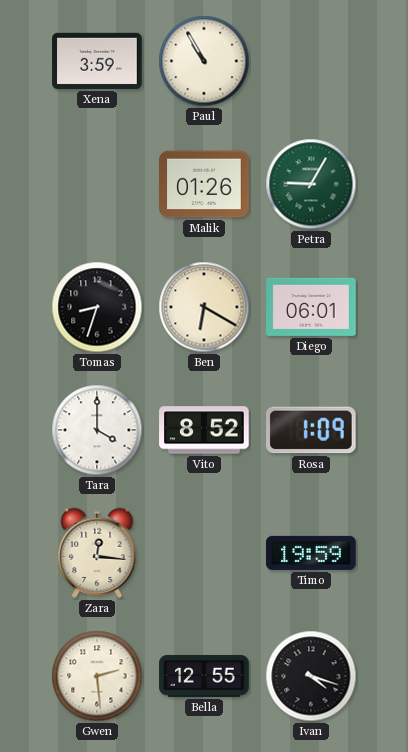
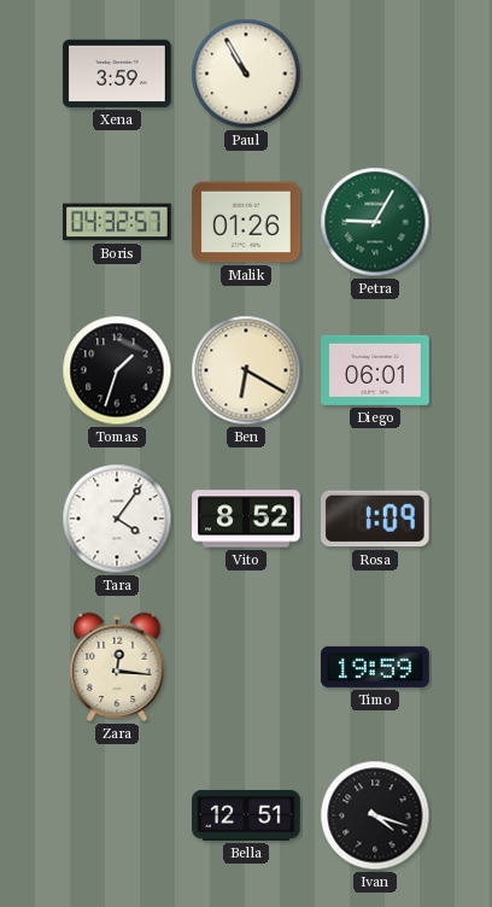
Boris: none -> 04:32
Tomas: 8:33 -> 1:33
Tara: 4:00 -> 4:06
Gwen: 2:29 -> none
Bella: 12:55 -> 12:51
